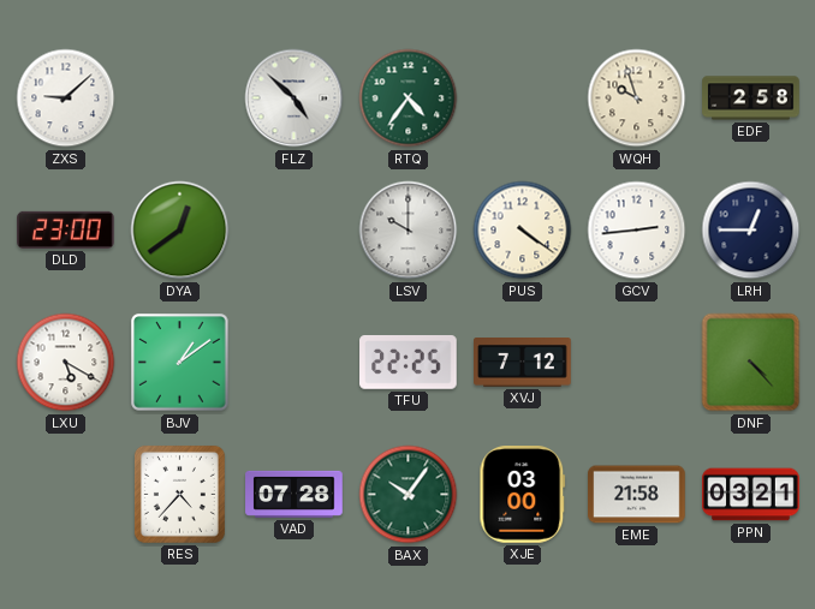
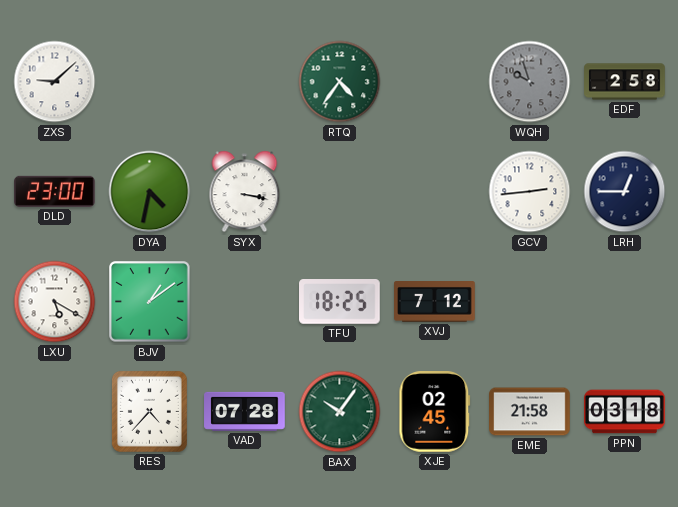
FLZ: 4:52 -> none
WQH dial: cream -> grey
DYA: 12:39 -> 4:32
SYX: none -> 3:17
LSV: 10:00 -> none
PUS: 4:21 -> none
TFU: 22:25 -> 18:25
DNF: 4:23 -> none
XJE: 03:00 -> 02:45
PPN: 03:21 -> 03:18
